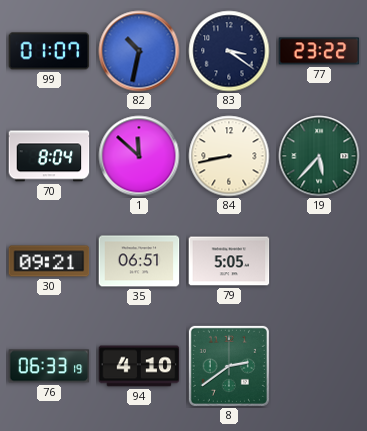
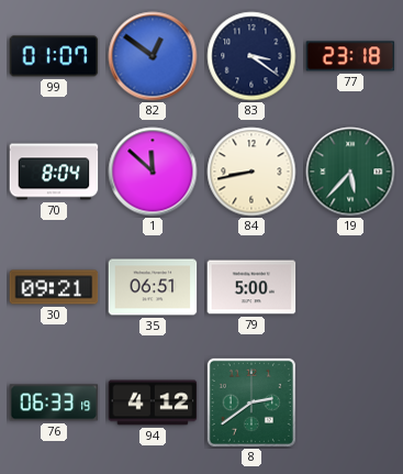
82: 10:32 -> 12:51
77: 23:22 -> 23:18
79: 5:05 -> 5:00
94: 4:10 -> 4:12
